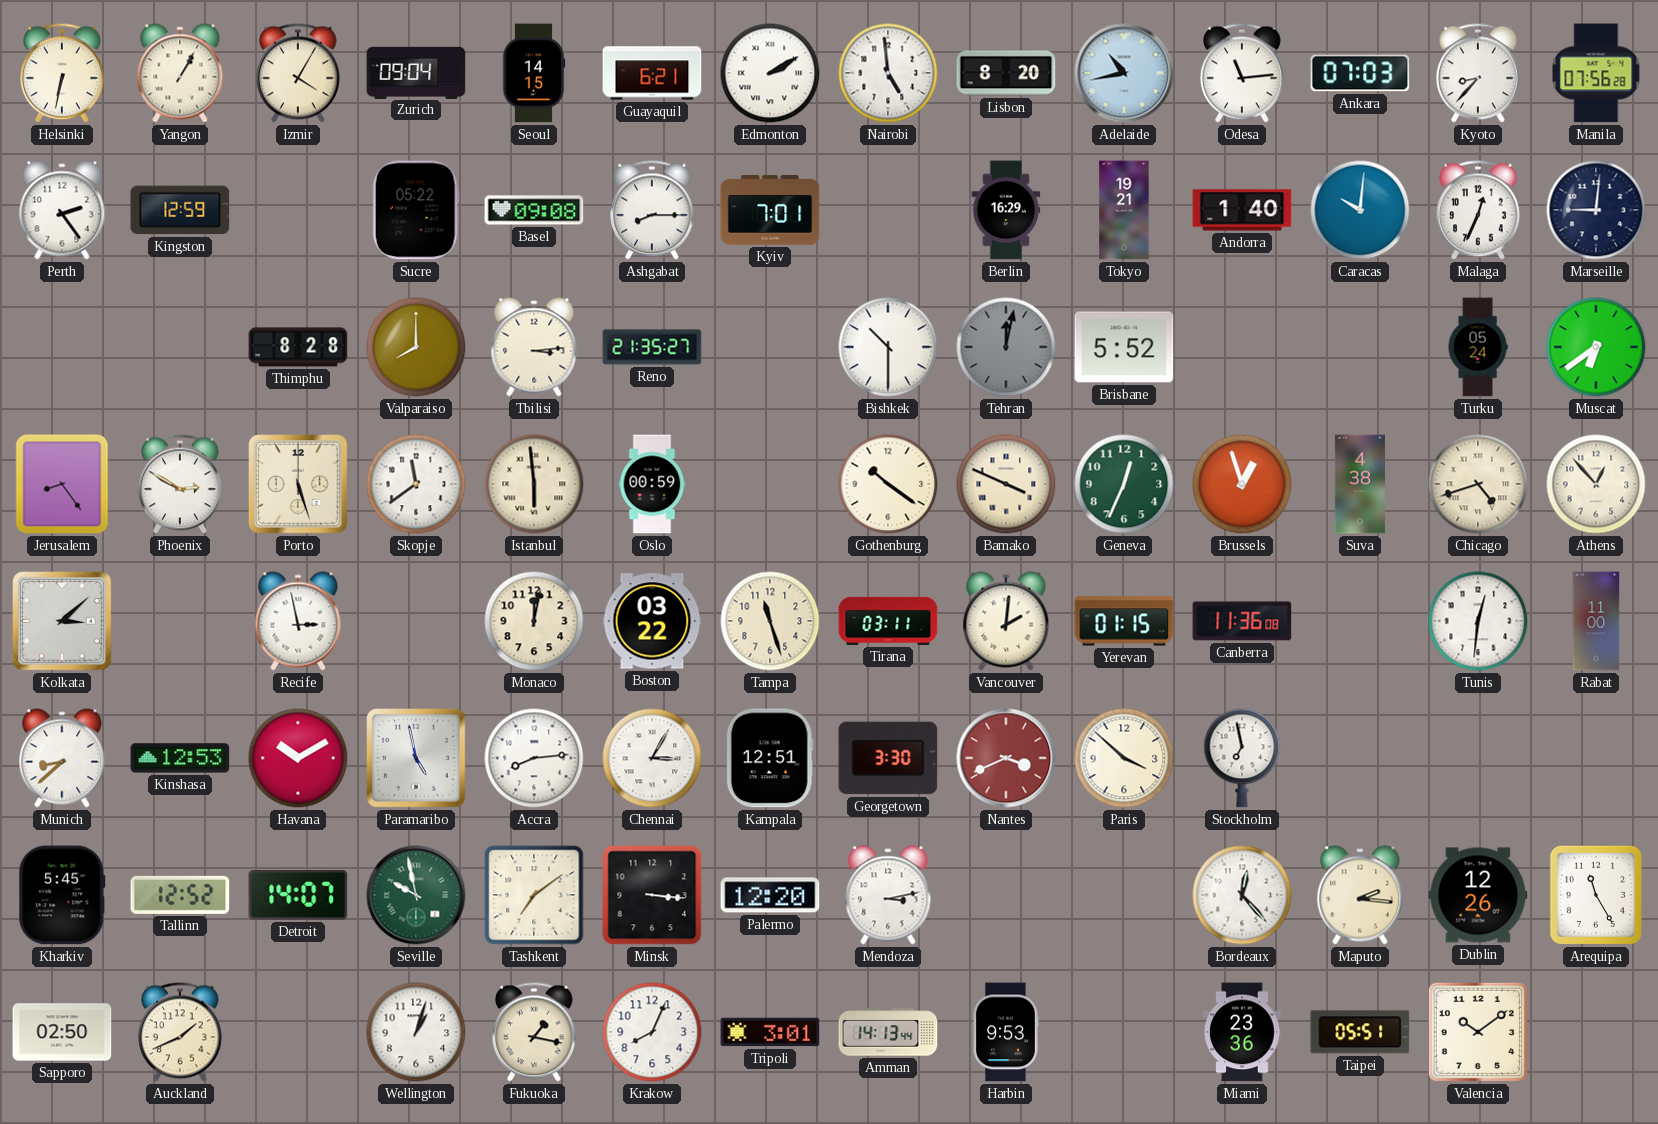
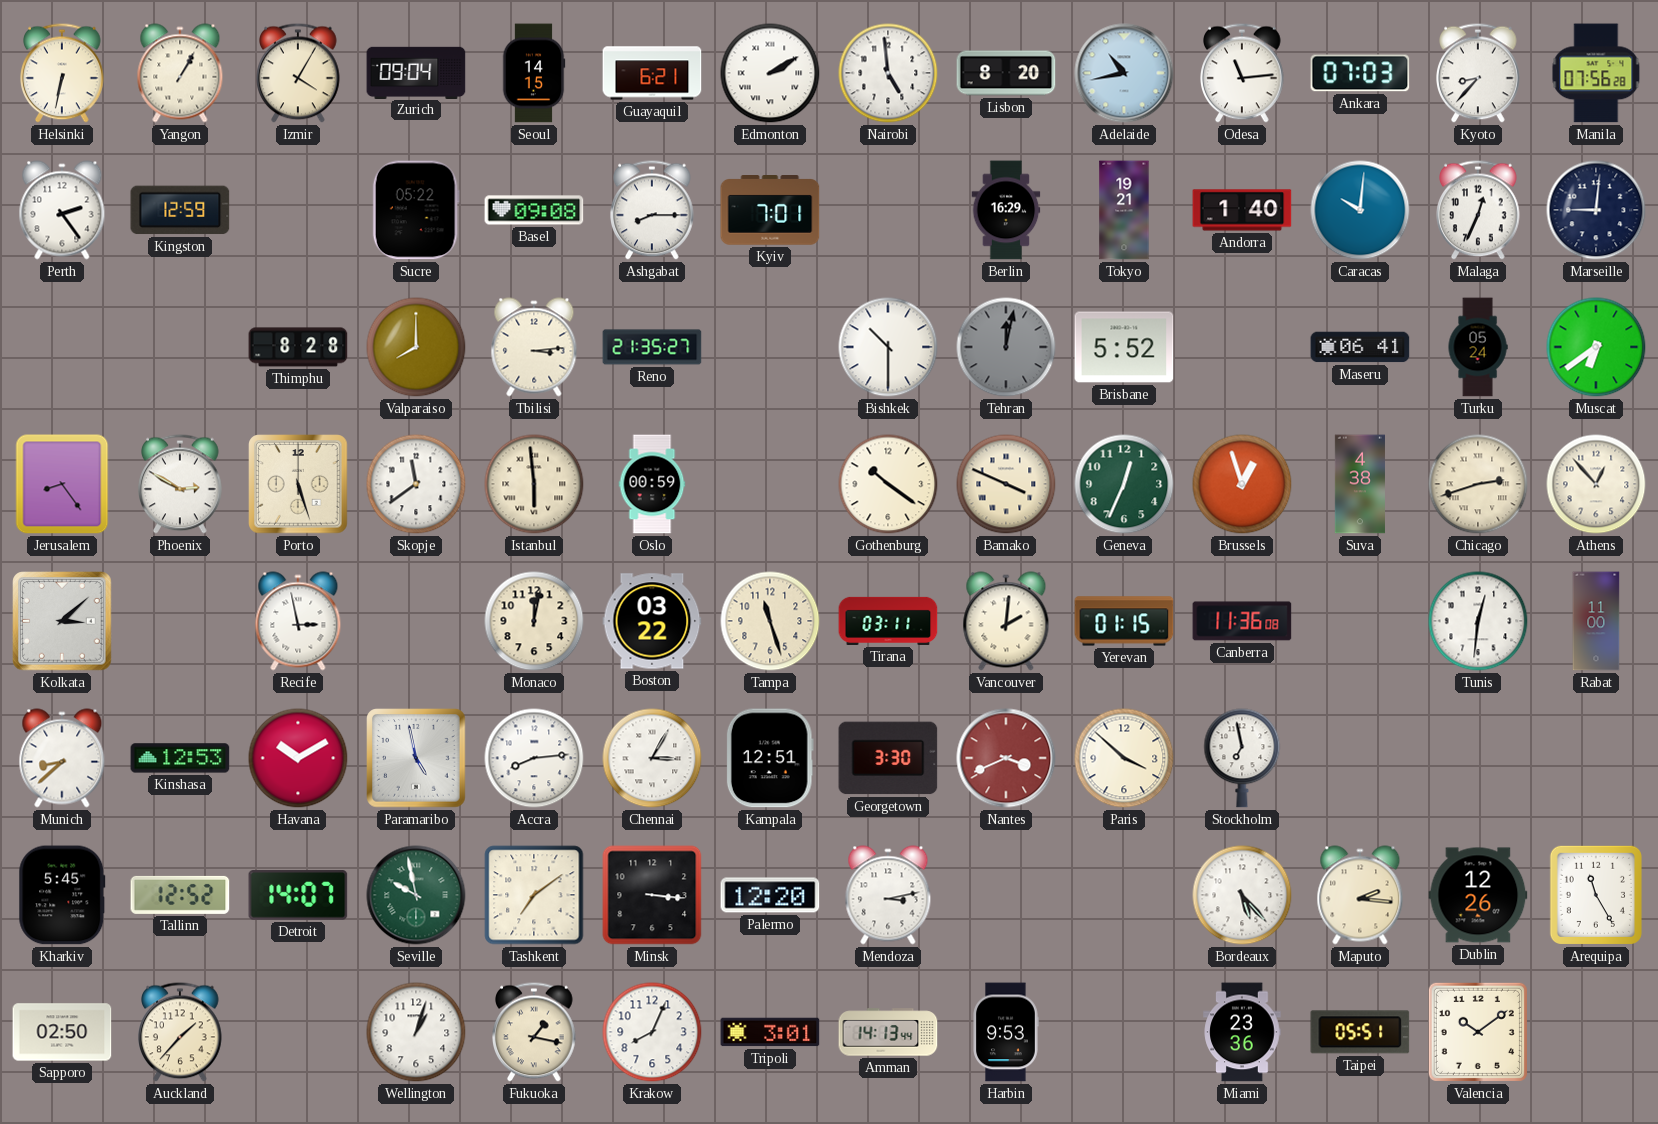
Maseru: none -> 06:41
Chicago: 4:42 -> 2:42
Bordeaux: 12:23 -> 5:23
Auckland: 1:41 -> 1:37
